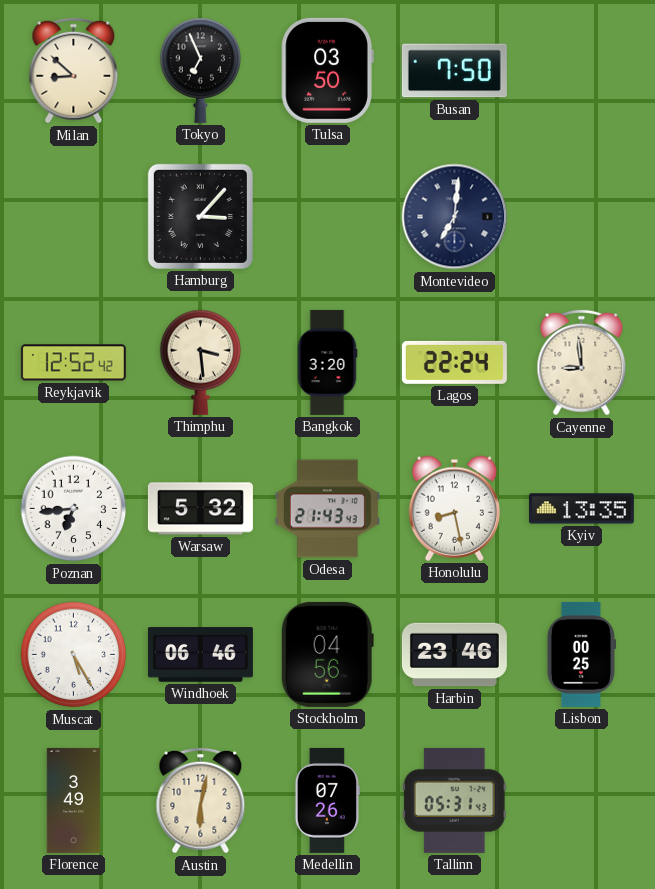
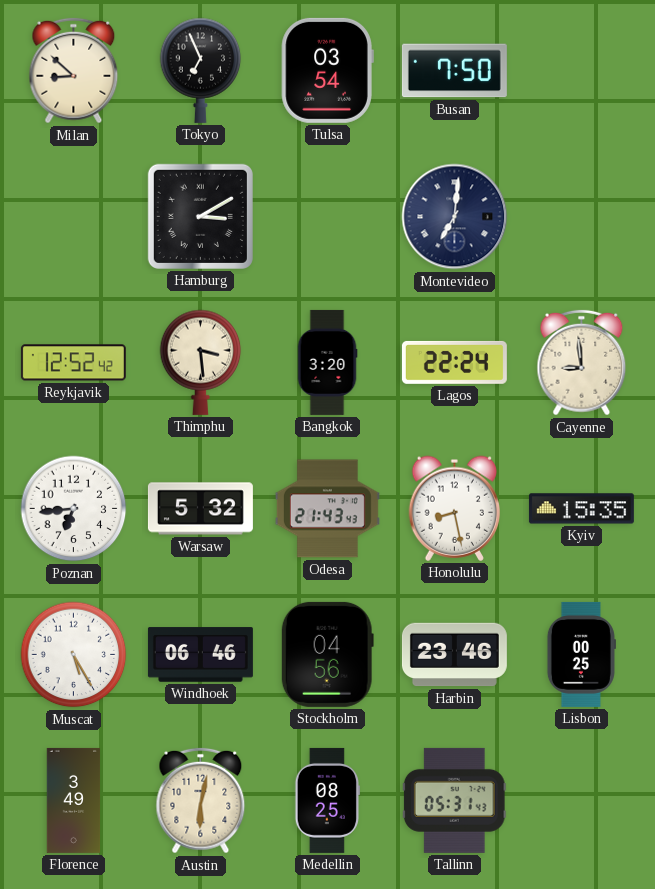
Tulsa: 03:50 -> 03:54
Hamburg: 3:07 -> 3:10
Kyiv: 13:35 -> 15:35
Medellin: 07:26 -> 08:25
